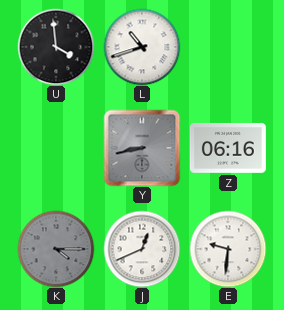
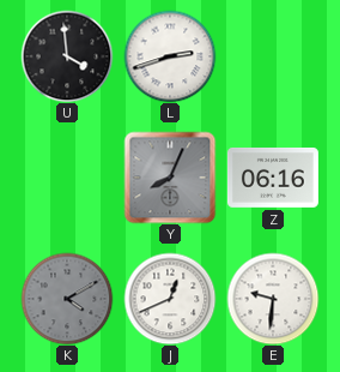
L: 10:42 -> 2:42
Y: 8:43 -> 8:04
K: 4:15 -> 4:10
